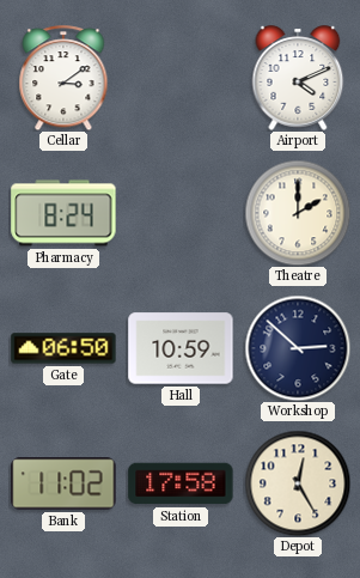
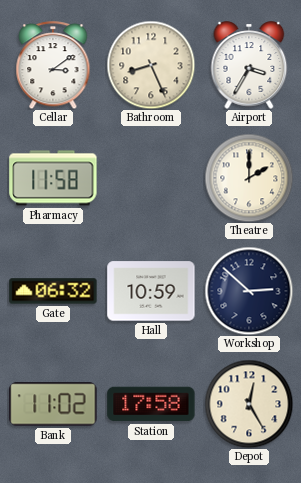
Bathroom: none -> 8:26
Airport: 4:11 -> 3:35
Pharmacy: 8:24 -> 11:58
Gate: 06:50 -> 06:32
